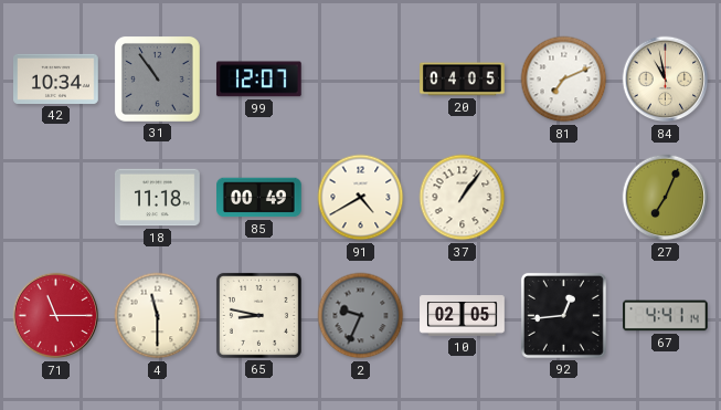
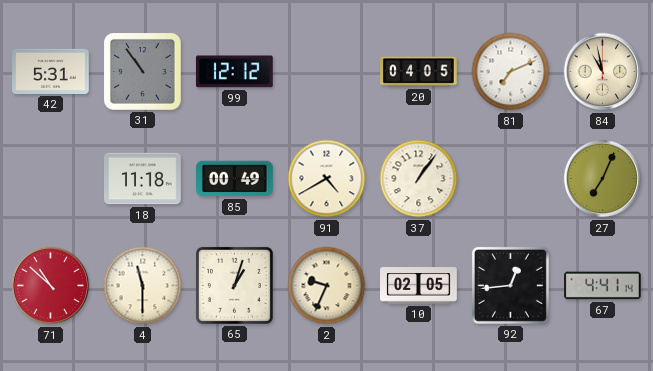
42: 10:34 -> 5:31
99: 12:07 -> 12:12
71: 11:15 -> 10:52
65: 8:47 -> 1:03
2 dial: grey -> cream
